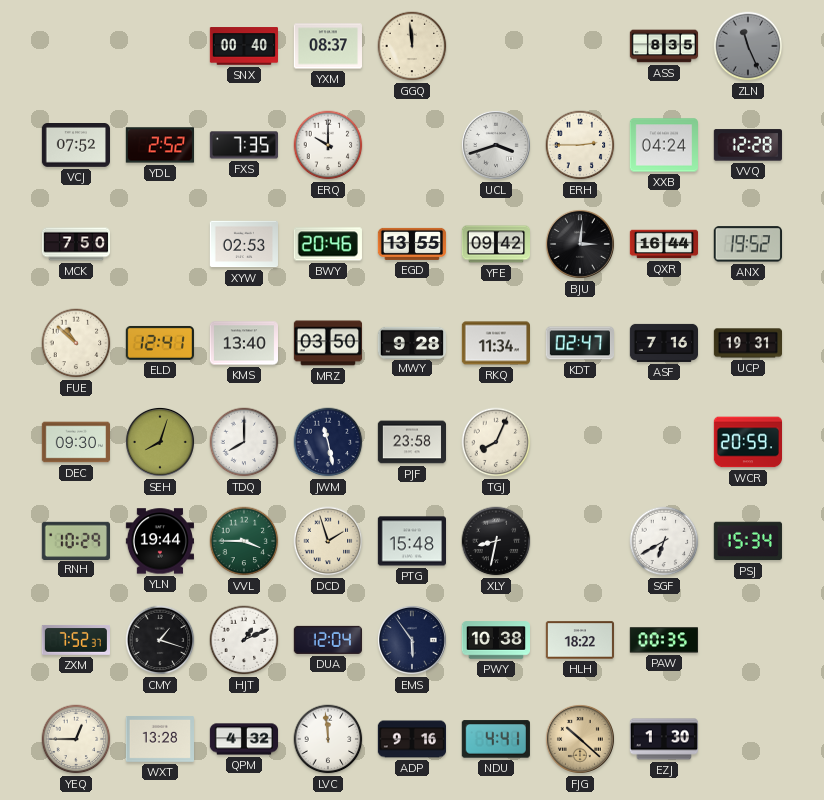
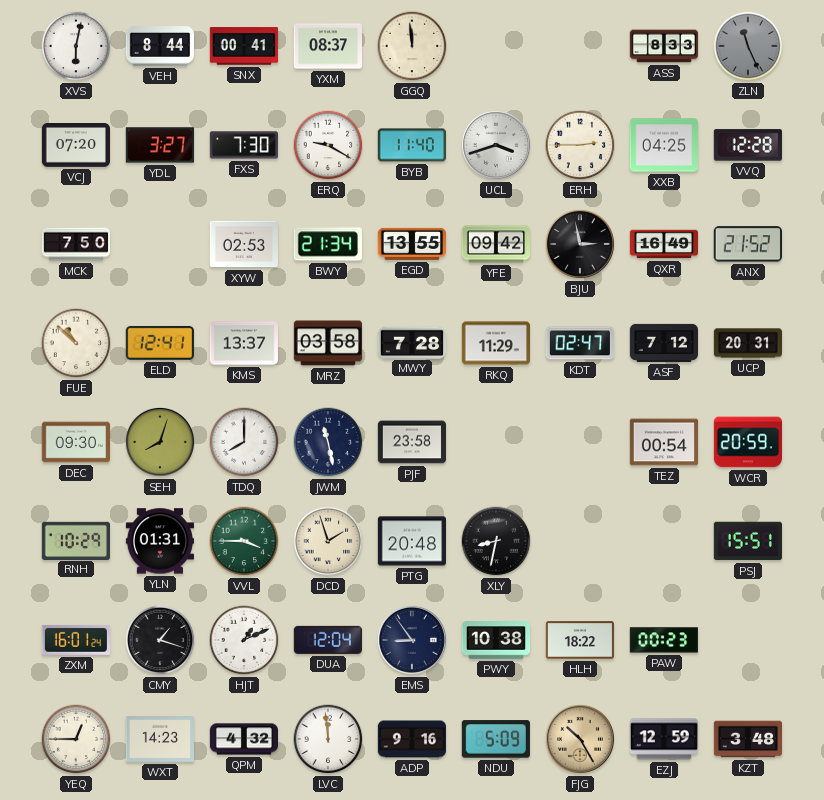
XVS: none -> 6:02
VEH: none -> 8:44
SNX: 00:40 -> 00:41
ASS: 8:35 -> 8:33
VCJ: 07:52 -> 07:20
YDL: 2:52 -> 3:27
FXS: 7:35 -> 7:30
ERQ: 10:00 -> 9:20
BYB: none -> 11:40
XXB: 04:24 -> 04:25
BWY: 20:46 -> 21:34
BJU: 3:01 -> 2:58
QXR: 16:44 -> 16:49
ANX: 19:52 -> 21:52
KMS: 13:40 -> 13:37
MRZ: 03:50 -> 03:58
MWY: 9:28 -> 7:28
RKQ: 11:34 -> 11:29
ASF: 7:16 -> 7:12
UCP: 19:31 -> 20:31
TGJ: 8:04 -> none
TEZ: none -> 00:54
YLN: 19:44 -> 01:31
PTG: 15:48 -> 20:48
SGF: 6:40 -> none
PSJ: 15:34 -> 15:51
ZXM: 7:52 -> 16:01
EMS: 5:54 -> 8:54
PAW: 00:35 -> 00:23
WXT: 13:28 -> 14:23
NDU: 4:41 -> 5:09
FJG: 10:22 -> 10:25
EZJ: 1:30 -> 12:59
KZT: none -> 3:48
